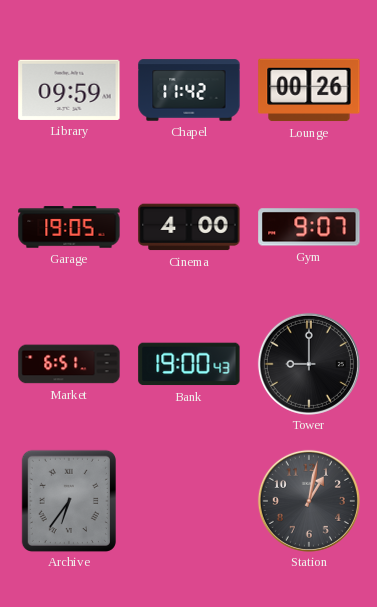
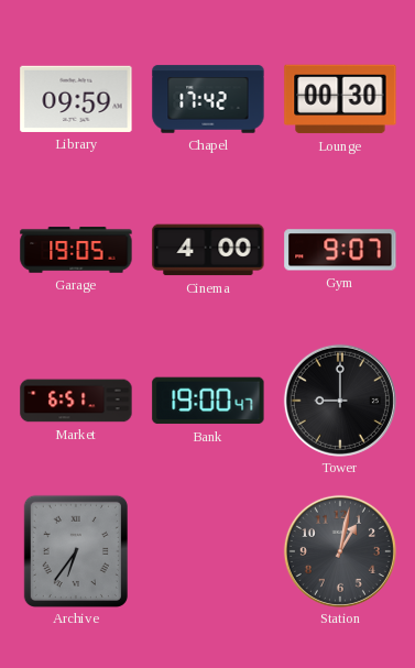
Chapel: 11:42 -> 17:42
Lounge: 00:26 -> 00:30
Bank: 19:00:43 -> 19:00:47
